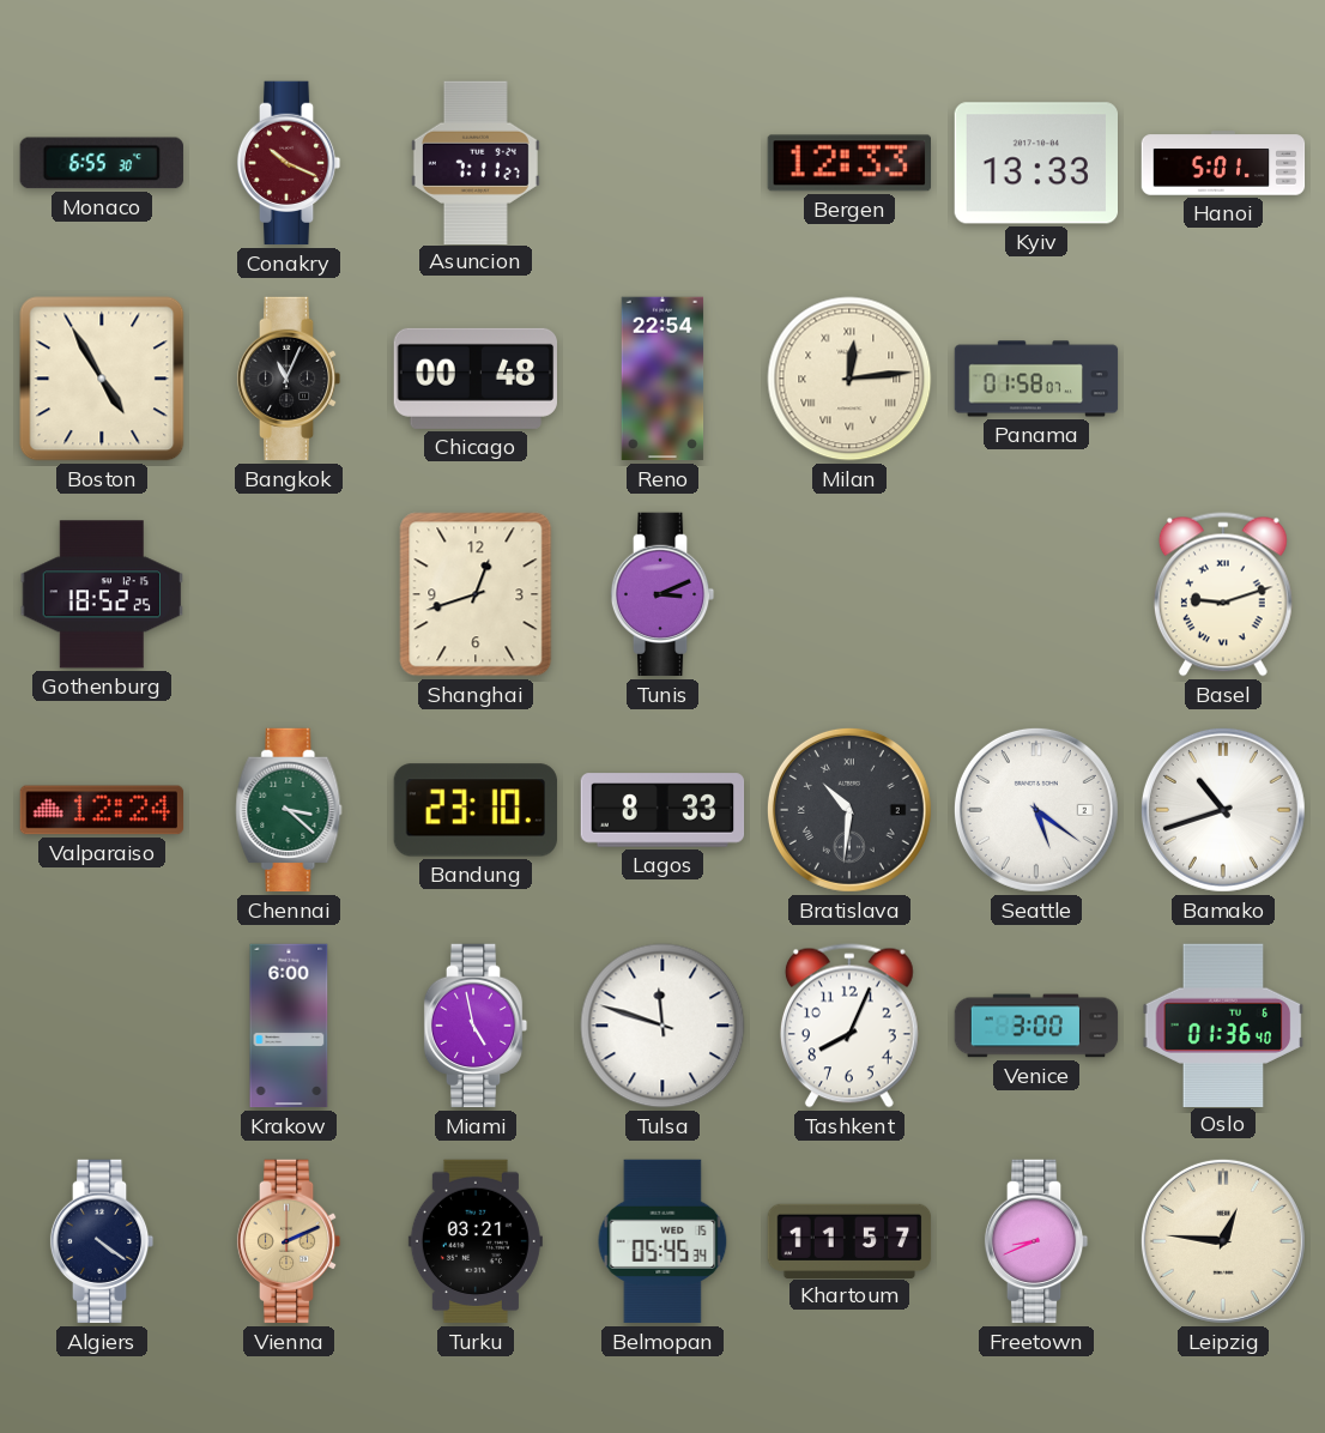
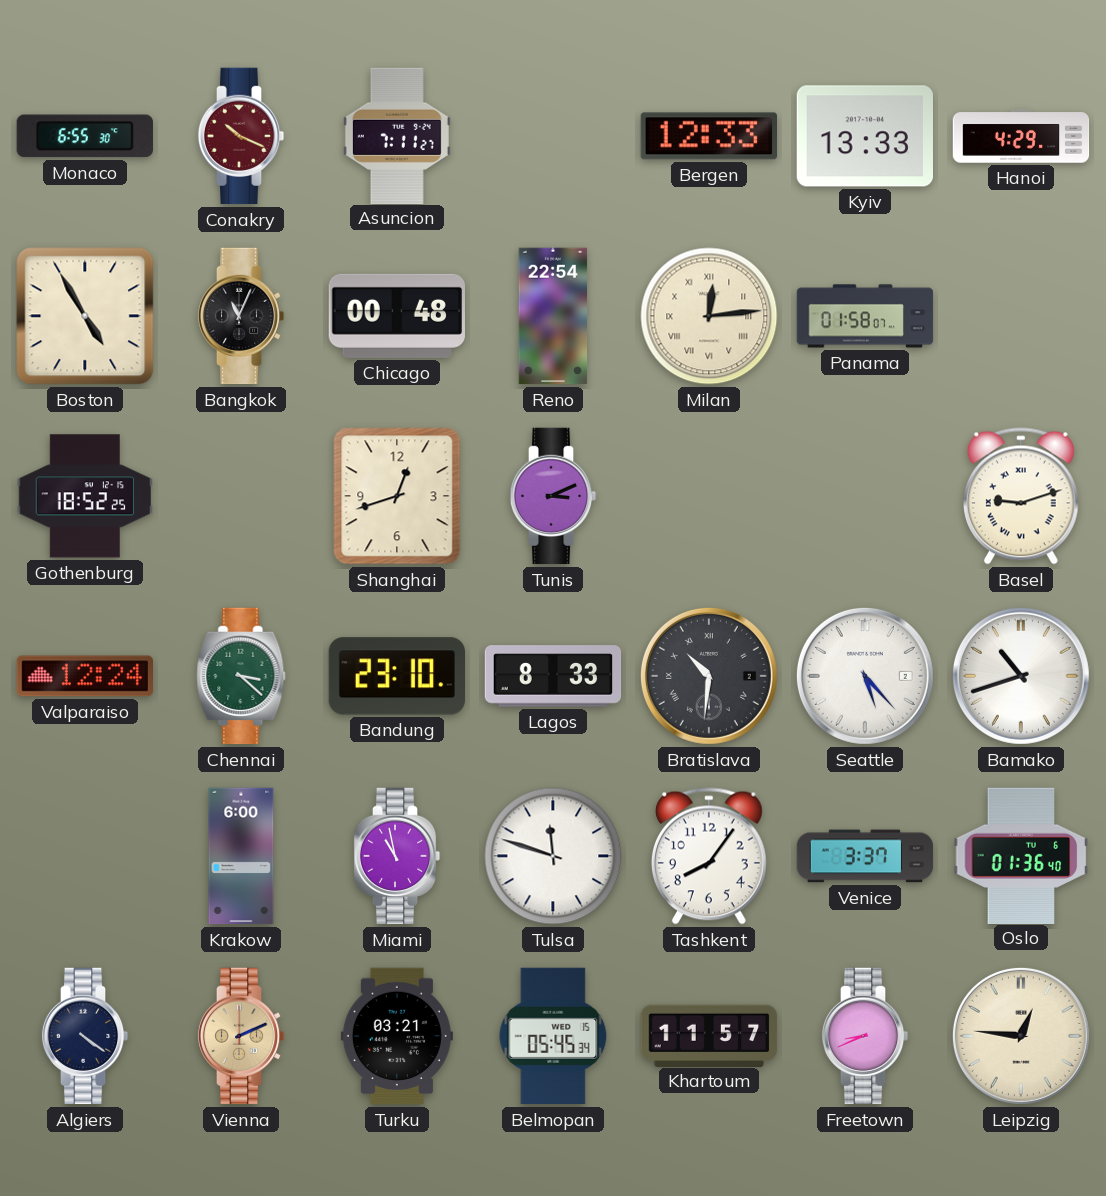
Hanoi: 5:01 -> 4:29
Seattle: 5:21 -> 5:23
Miami: 4:58 -> 10:58
Tashkent: 8:04 -> 8:06
Venice: 3:00 -> 3:37
